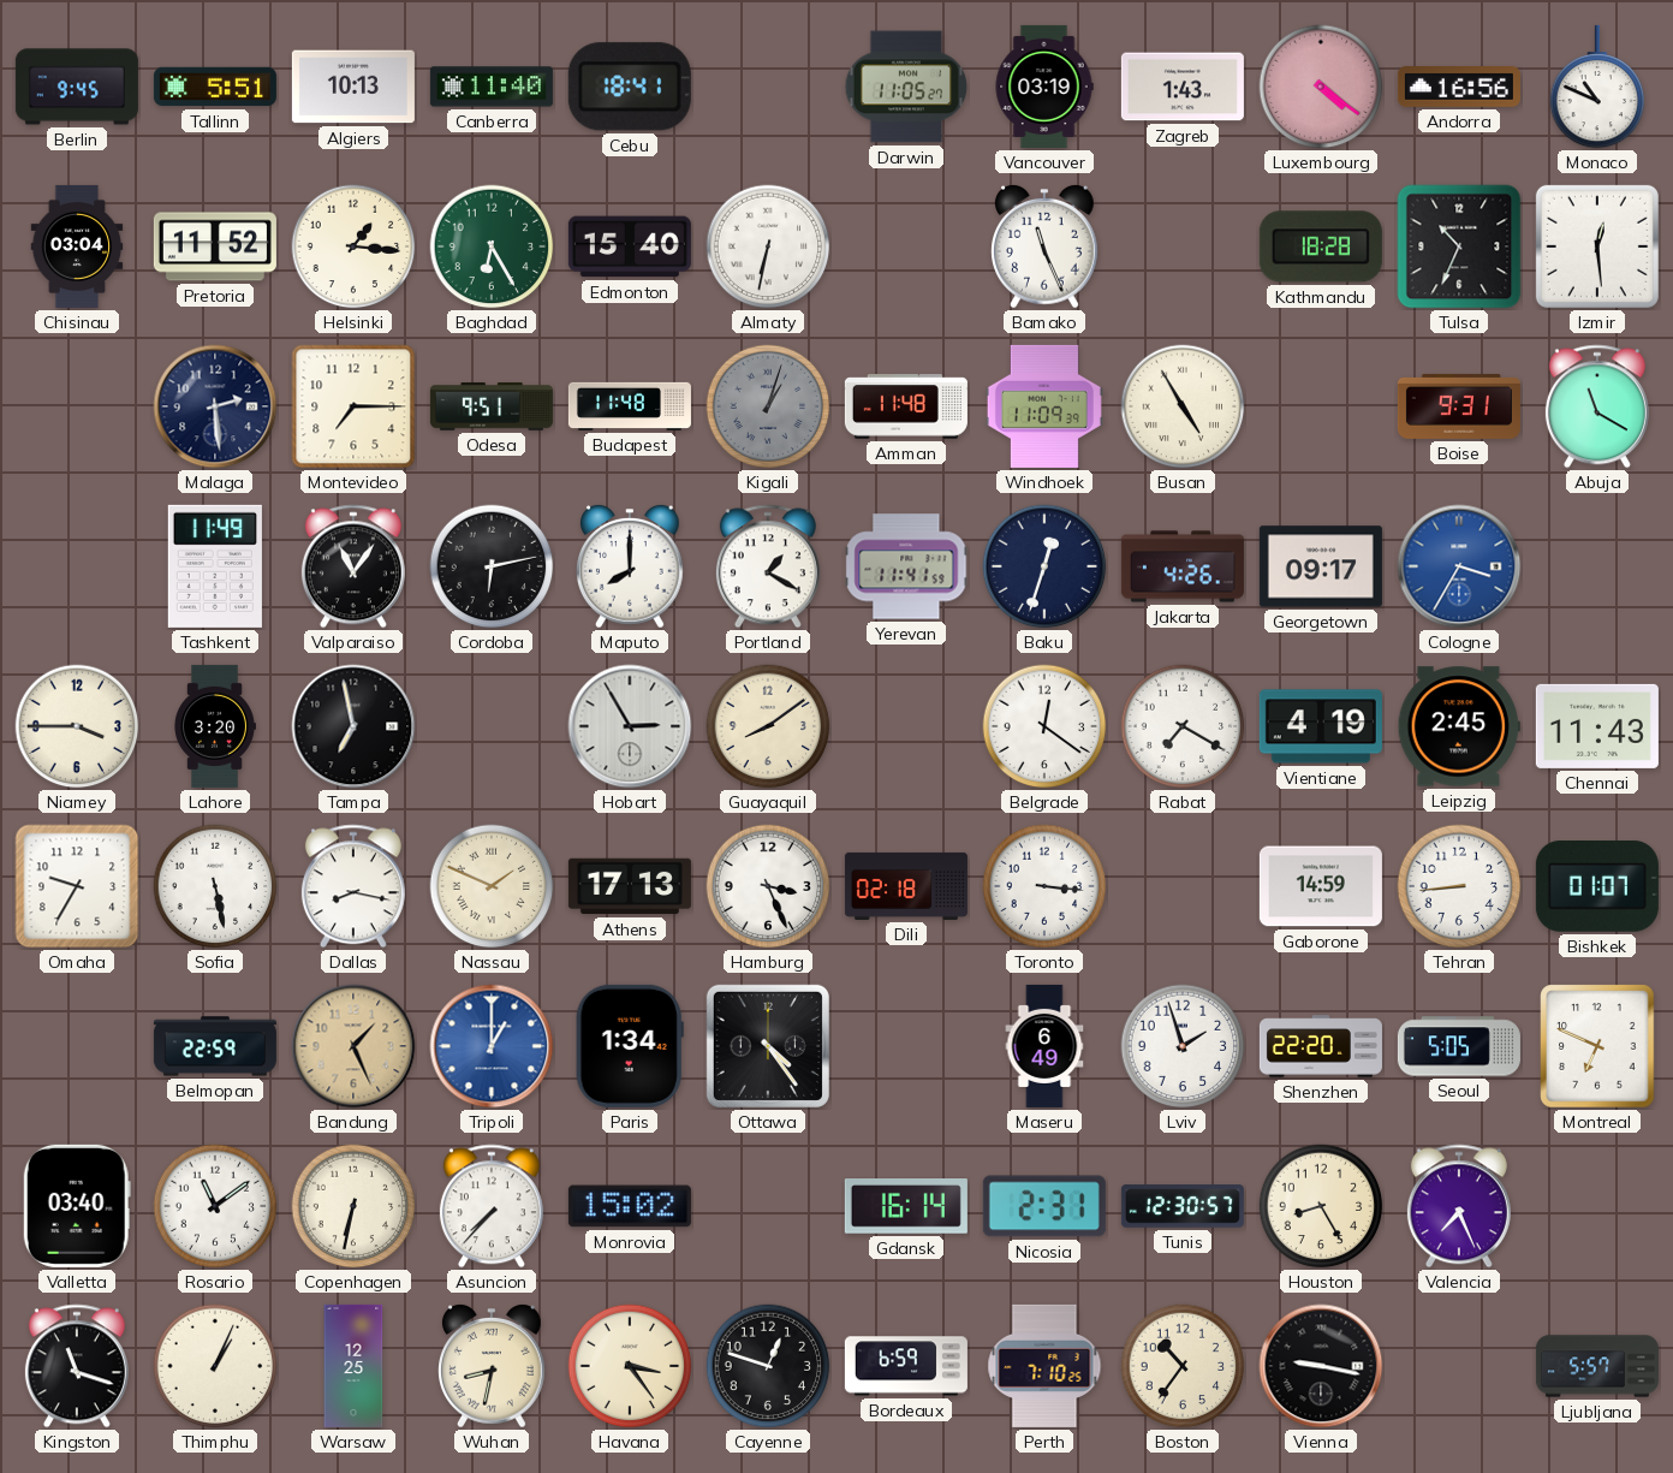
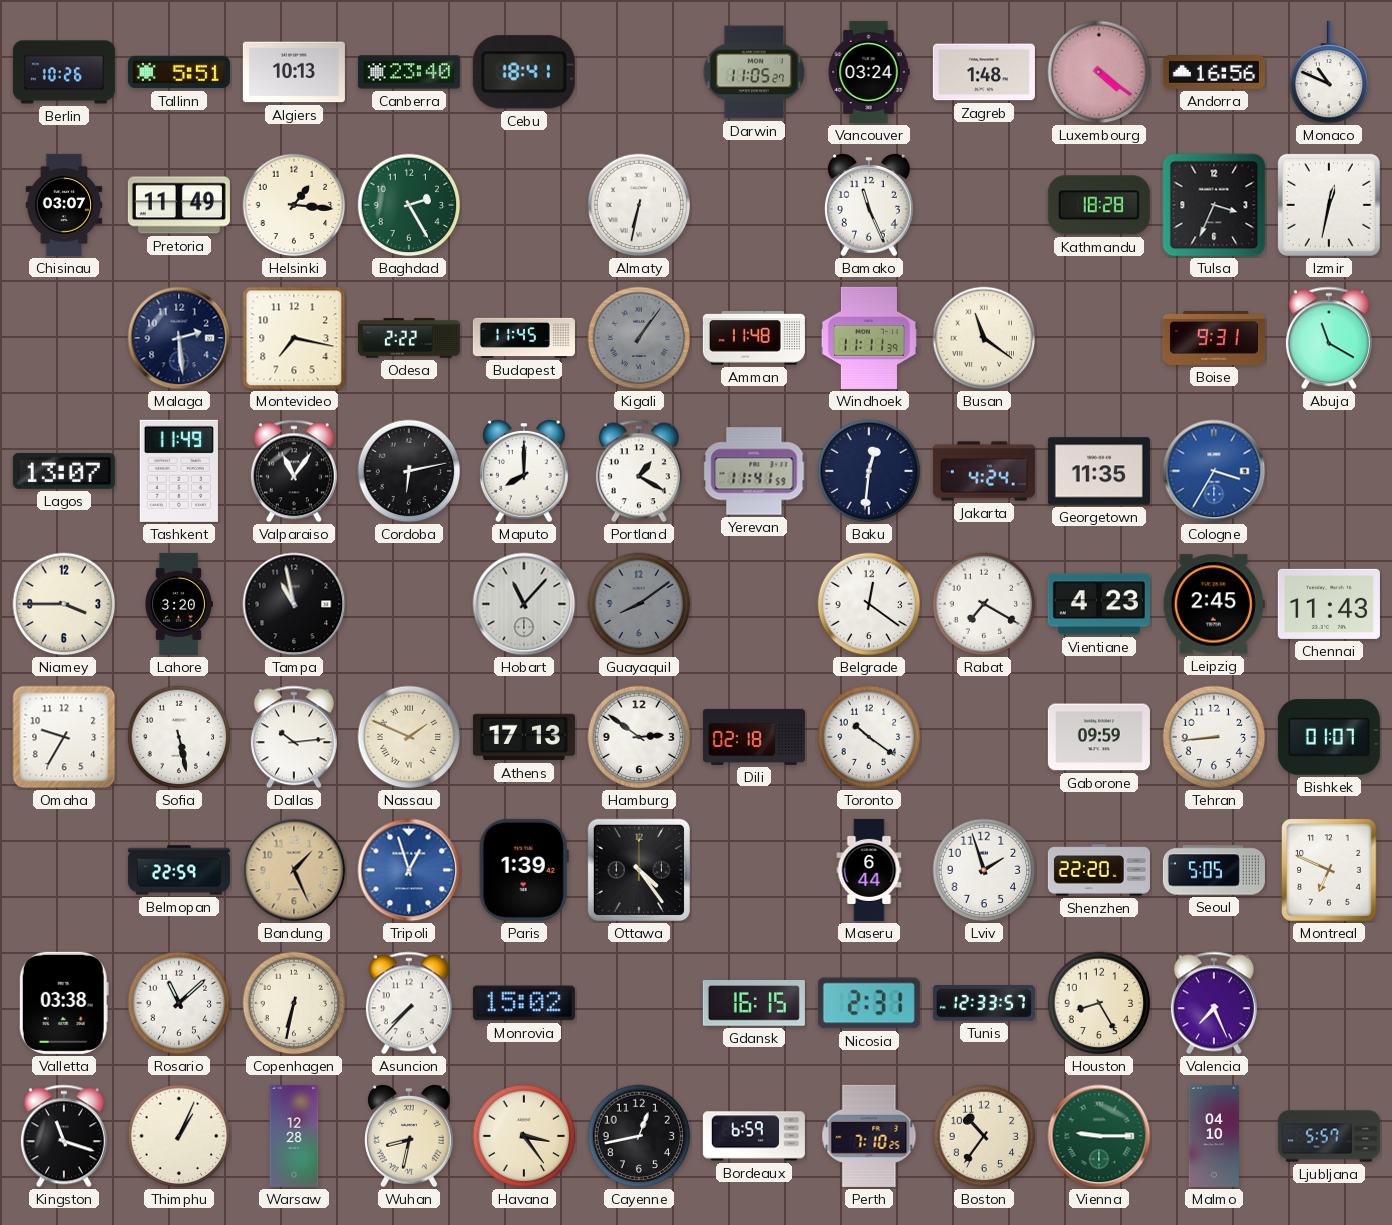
Berlin: 9:45 -> 10:26
Canberra: 11:40 -> 23:40
Vancouver: 03:19 -> 03:24
Zagreb: 1:43 -> 1:48
Chisinau: 03:04 -> 03:07
Pretoria: 11:52 -> 11:49
Baghdad: 6:25 -> 2:25
Edmonton: 15:40 -> none
Tulsa: 10:34 -> 3:34
Izmir: 12:29 -> 12:32
Montevideo: 7:15 -> 7:17
Odesa: 9:51 -> 2:22
Budapest: 11:48 -> 11:45
Kigali: 1:03 -> 1:06
Windhoek: 11:09 -> 11:11
Busan: 4:55 -> 11:21
Lagos: none -> 13:07
Baku: 12:33 -> 12:31
Jakarta: 4:26 -> 4:24
Georgetown: 09:17 -> 11:35
Tampa: 6:58 -> 10:58
Hobart: 2:55 -> 11:07
Guayaquil dial: cream -> grey
Vientiane: 4:19 -> 4:23
Dallas: 8:17 -> 10:14
Hamburg: 3:26 -> 2:51
Toronto: 3:16 -> 10:21
Gaborone: 14:59 -> 09:59
Tripoli: 1:00 -> 12:57
Paris: 1:34 -> 1:39
Maseru: 6:49 -> 6:44
Valletta: 03:40 -> 03:38
Rosario: 11:09 -> 11:08
Gdansk: 16:14 -> 16:15
Tunis: 12:30 -> 12:33
Warsaw: 12:25 -> 12:28
Cayenne: 12:48 -> 12:43
Vienna: 9:17 -> 9:15
Vienna dial: black -> green
Malmo: none -> 04:10
